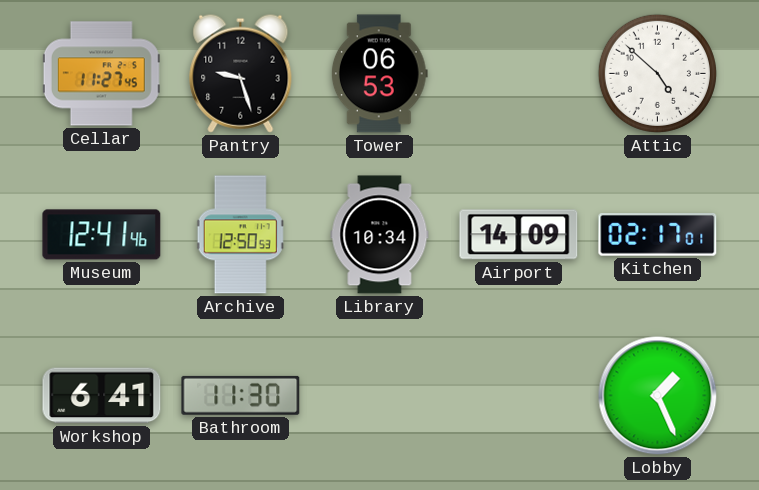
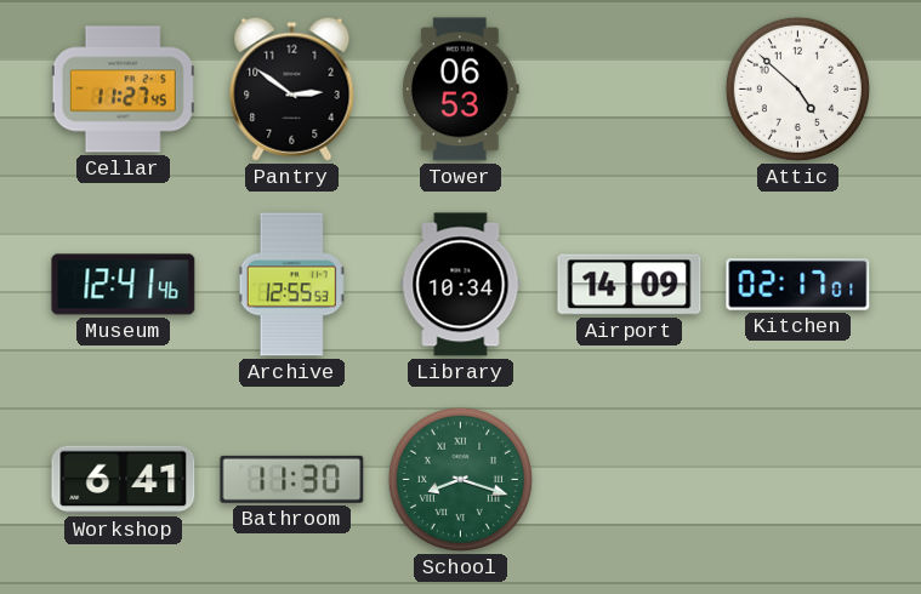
Pantry: 9:27 -> 2:51
Archive: 12:50 -> 12:55
School: none -> 8:18
Lobby: 1:26 -> none
